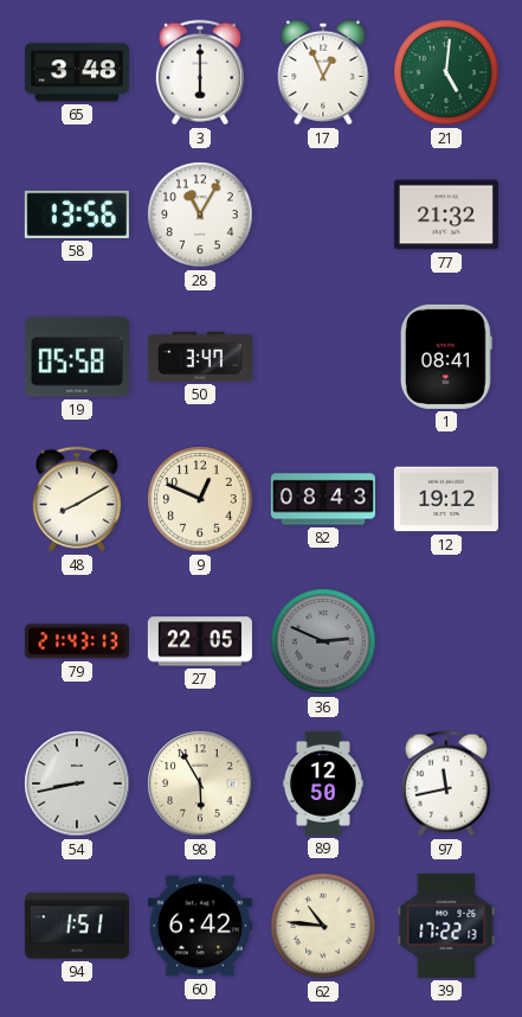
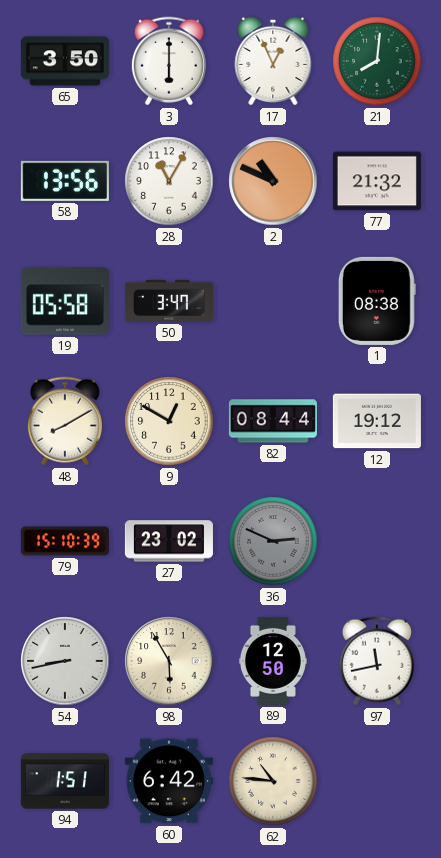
65: 3:48 -> 3:50
21: 5:01 -> 8:01
2: none -> 10:49
1: 08:41 -> 08:38
9: 12:49 -> 12:50
82: 08:43 -> 08:44
79: 21:43 -> 15:10
27: 22:05 -> 23:02
39: 17:22 -> none
